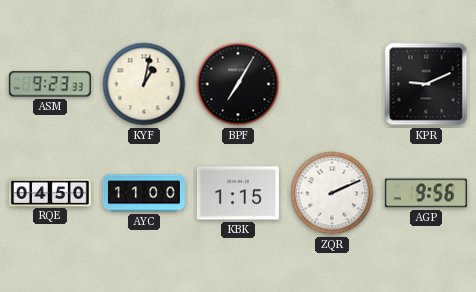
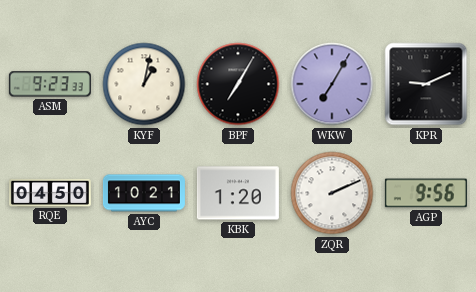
WKW: none -> 7:05
AYC: 11:00 -> 10:21
KBK: 1:15 -> 1:20
